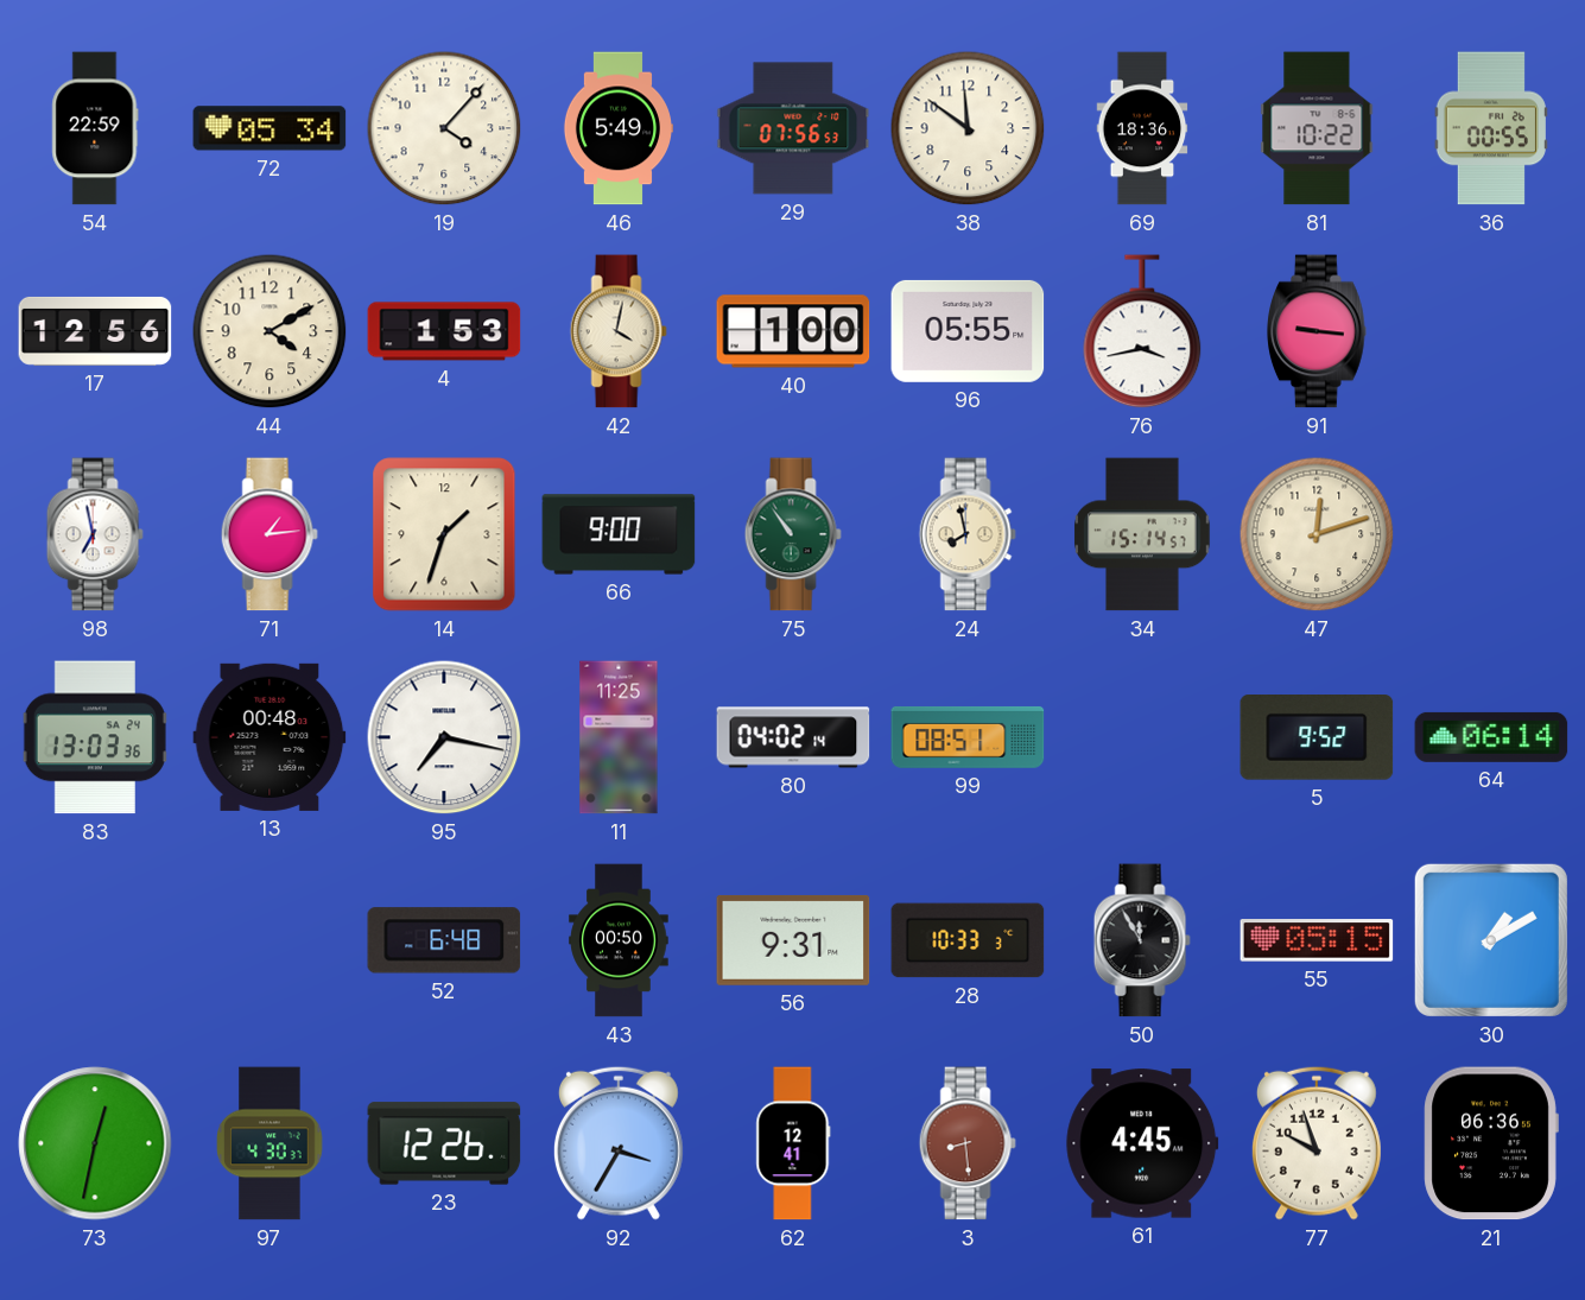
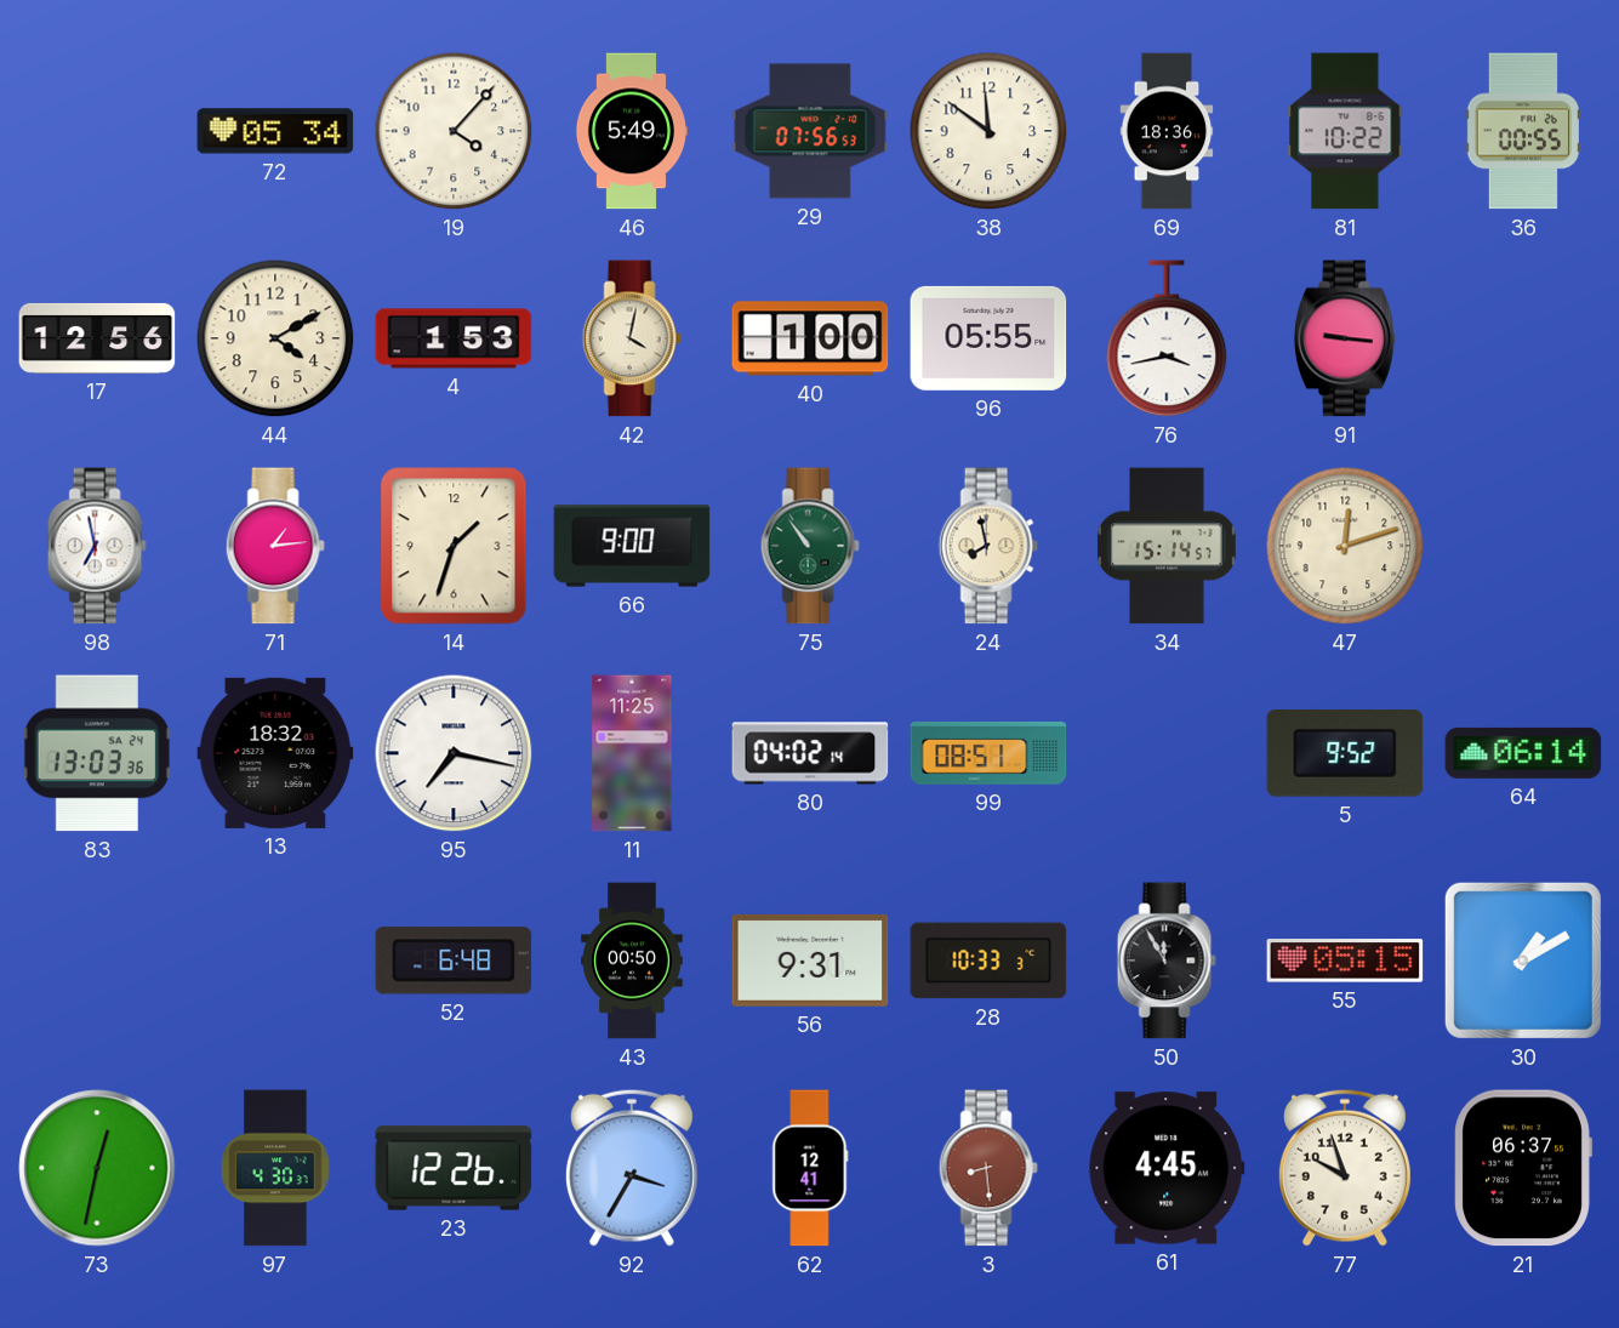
54: 22:59 -> none
13: 00:48 -> 18:32
21: 06:36 -> 06:37
